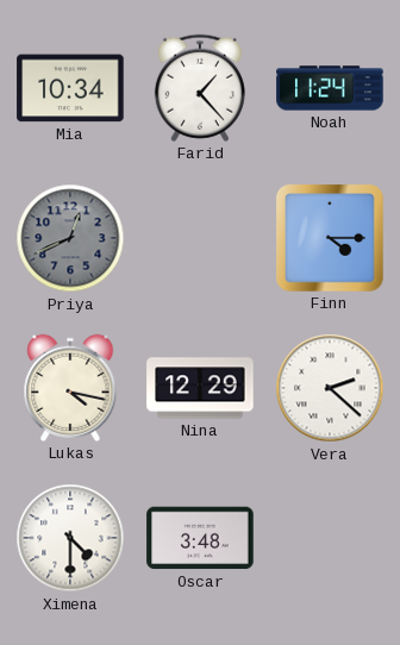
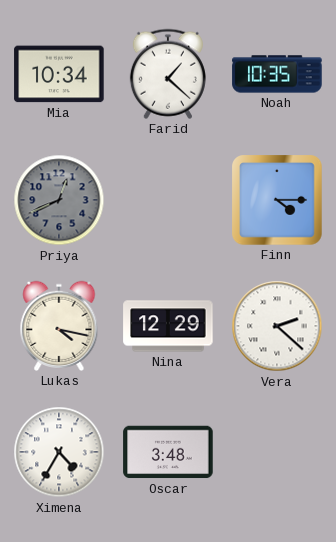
Farid: 1:23 -> 1:22
Noah: 11:24 -> 10:35
Ximena: 4:30 -> 4:35
